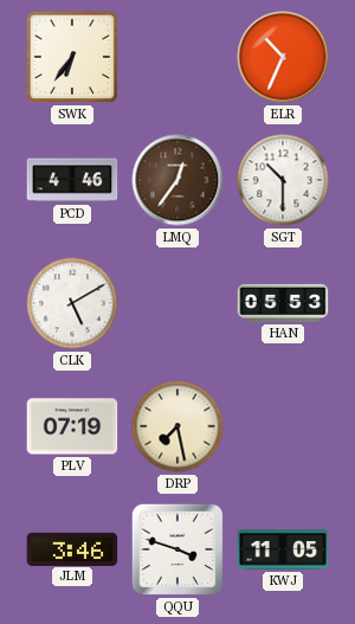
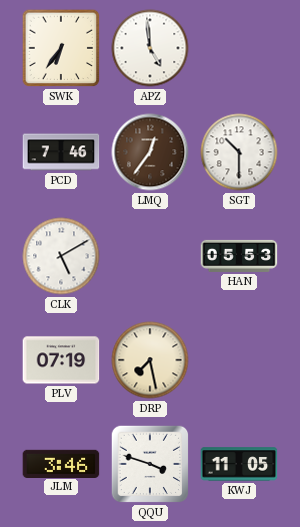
APZ: none -> 4:59
ELR: 10:34 -> none
PCD: 4:46 -> 7:46
